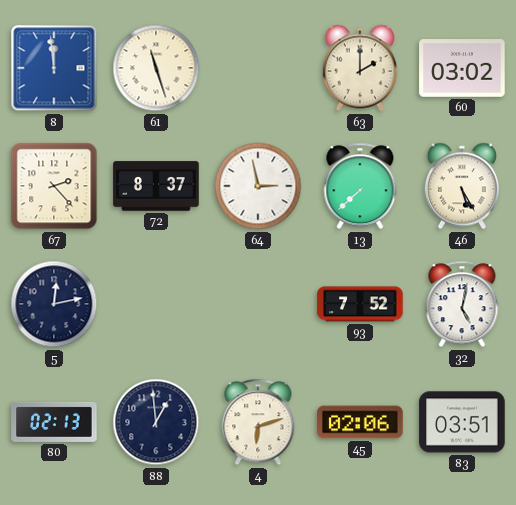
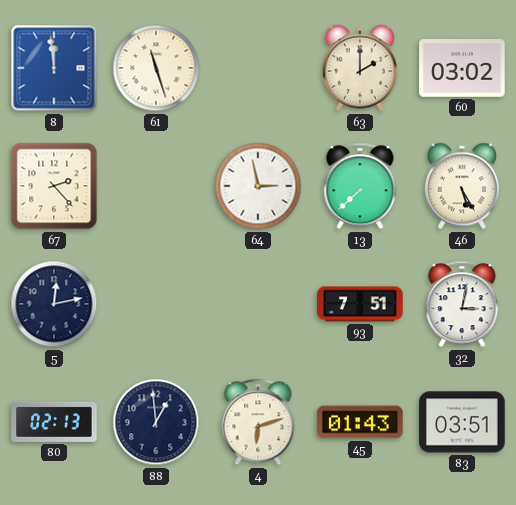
72: 8:37 -> none
93: 7:52 -> 7:51
32: 5:02 -> 3:02
45: 02:06 -> 01:43
